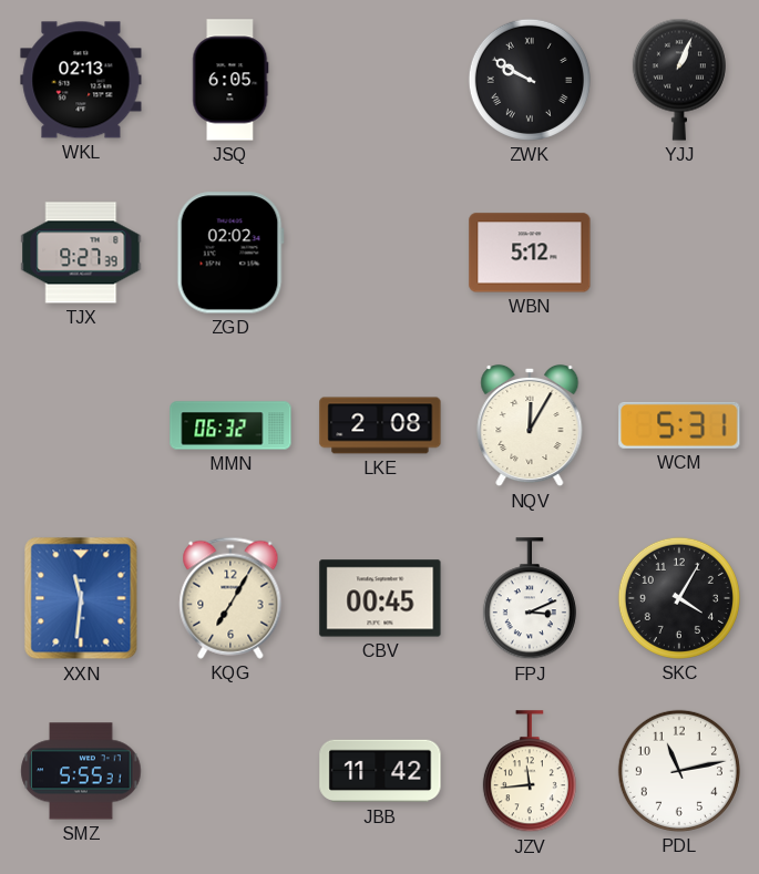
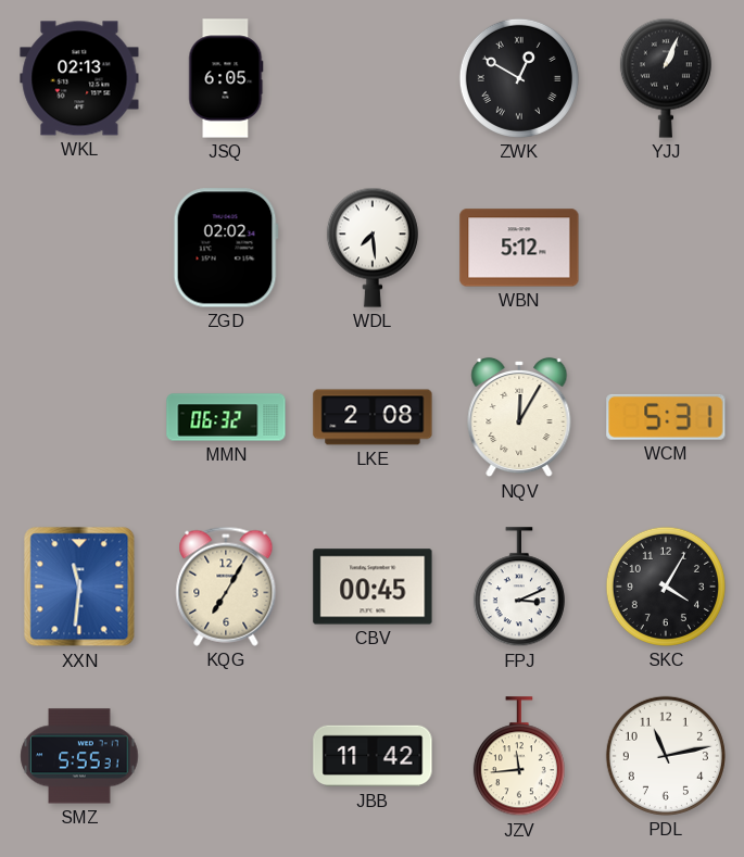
ZWK: 9:50 -> 12:50
TJX: 9:27 -> none
WDL: none -> 7:29
